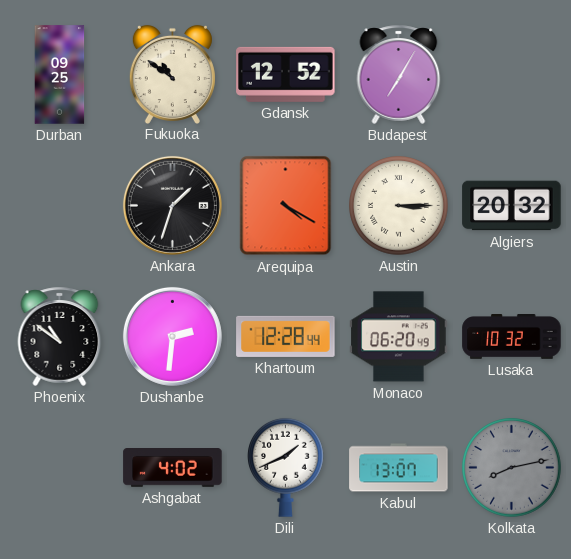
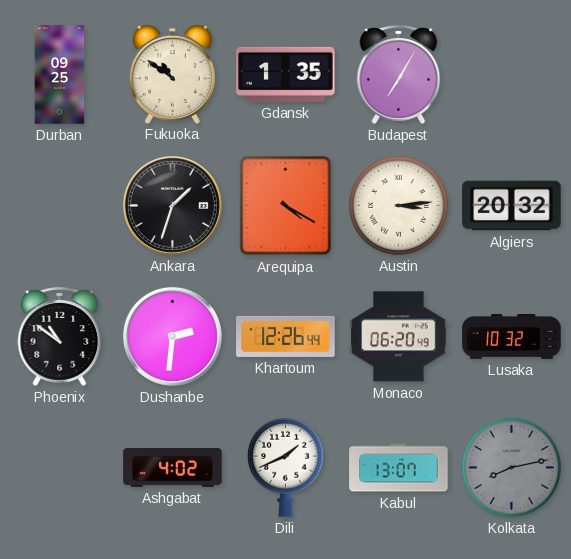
Gdansk: 12:52 -> 1:35
Austin: 3:15 -> 3:14
Khartoum: 12:28 -> 12:26
